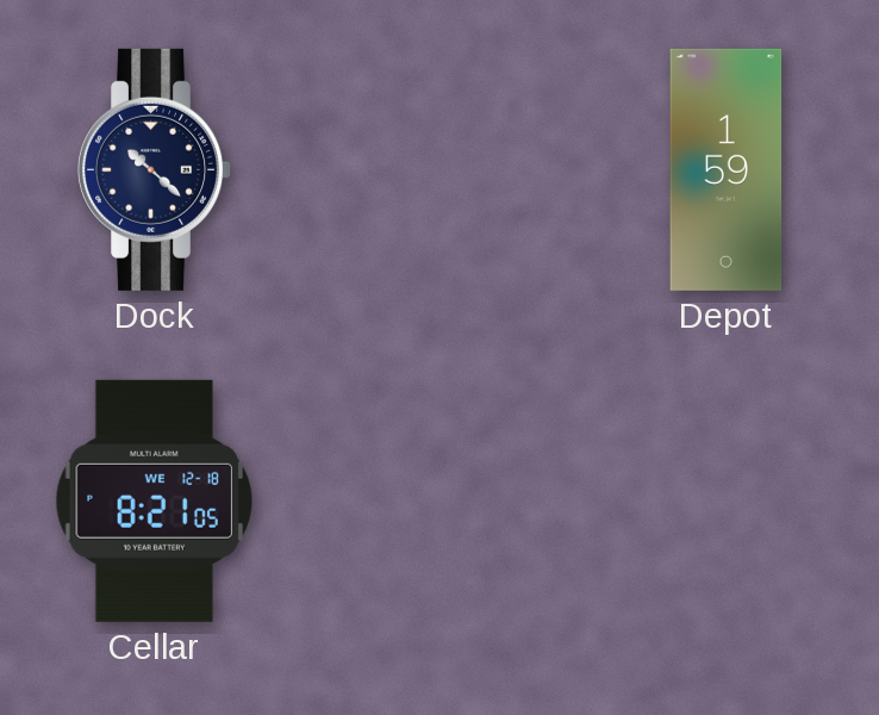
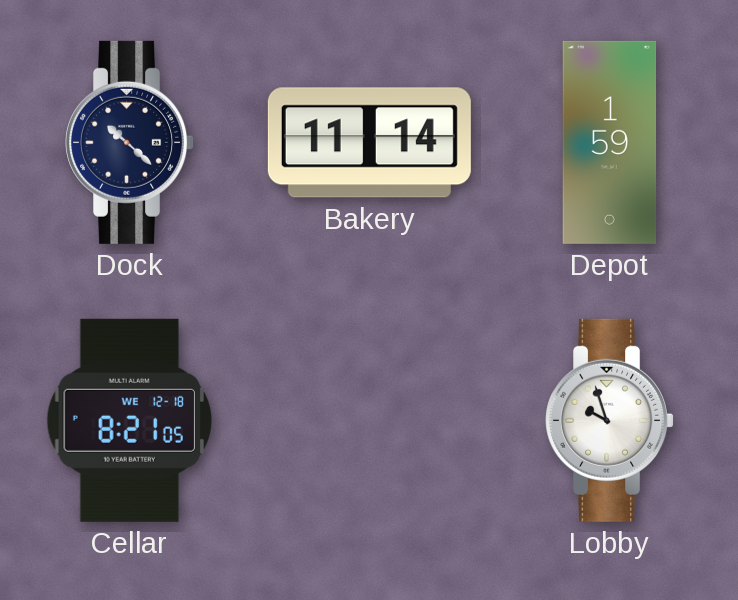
Bakery: none -> 11:14
Lobby: none -> 9:57
